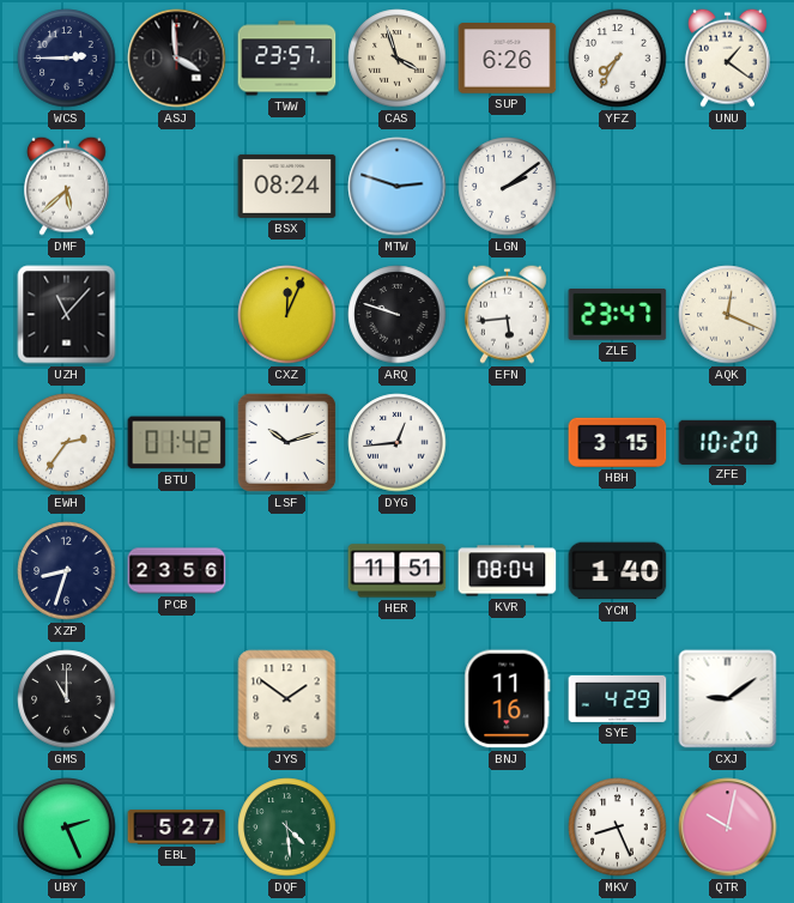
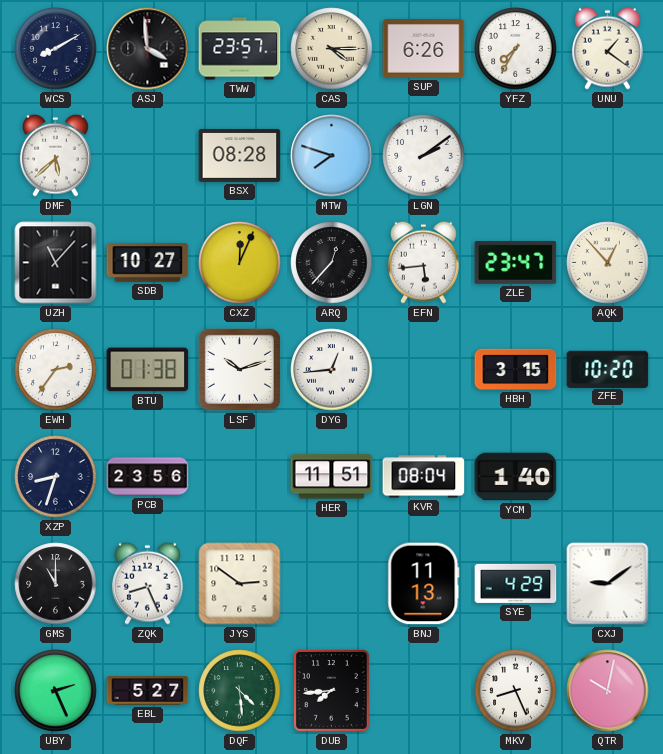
WCS: 2:45 -> 8:10
CAS: 3:57 -> 4:15
BSX: 08:24 -> 08:28
MTW: 2:48 -> 7:48
SDB: none -> 10:27
ARQ: 9:48 -> 12:37
AQK: 12:19 -> 12:53
BTU: 01:42 -> 01:38
ZQK: none -> 8:26
JYS: 1:51 -> 2:51
BNJ: 11:16 -> 11:13
DUB: none -> 7:44
